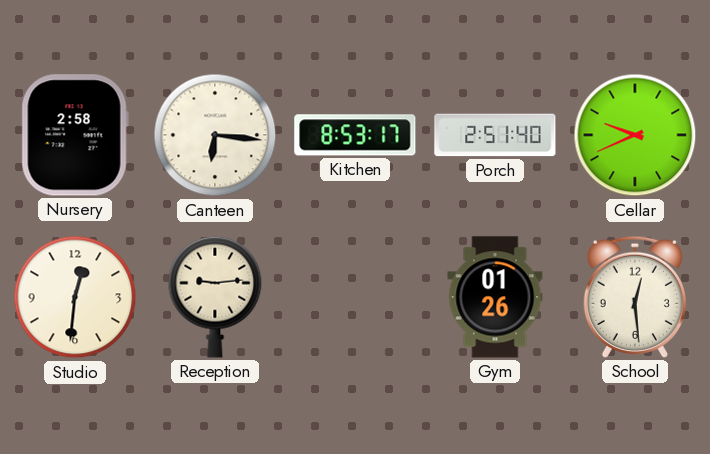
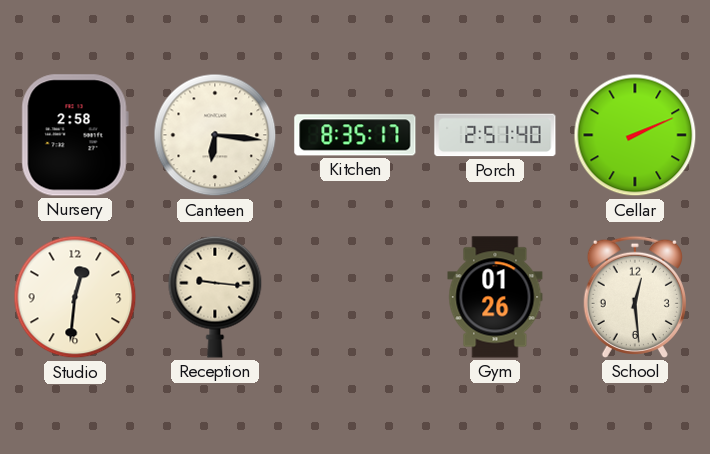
Kitchen: 8:53 -> 8:35
Cellar: 9:41 -> 2:11
Reception: 9:14 -> 9:16
